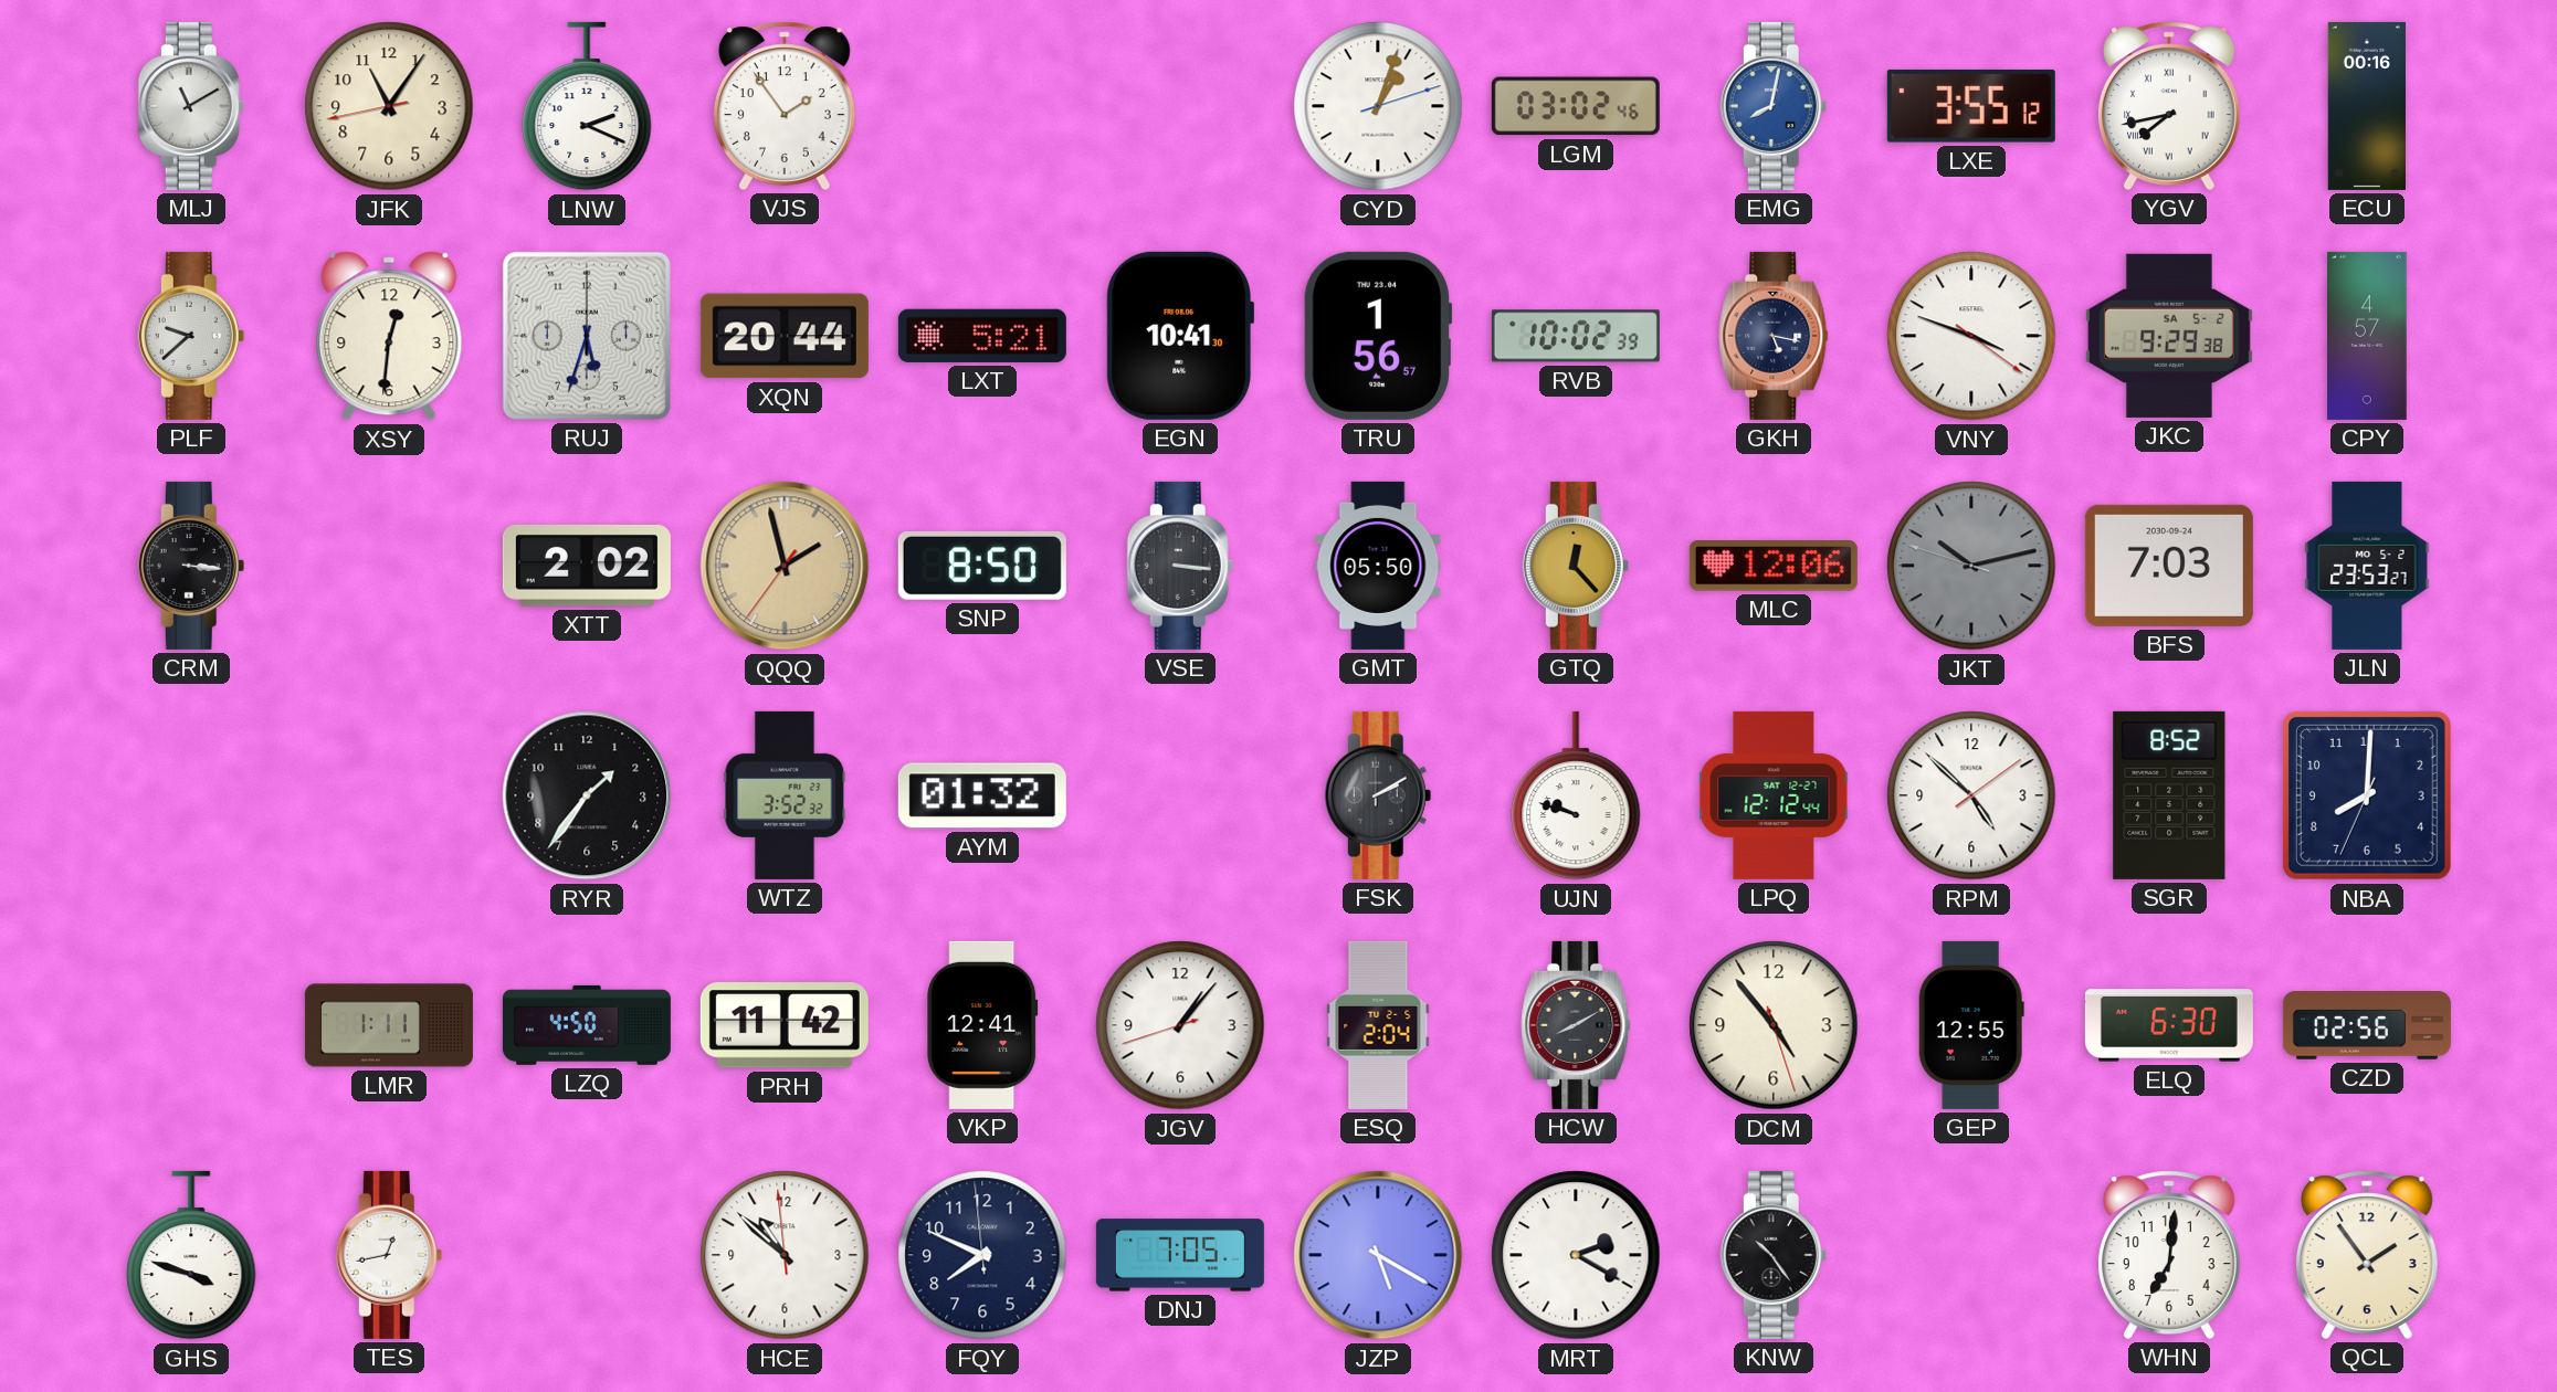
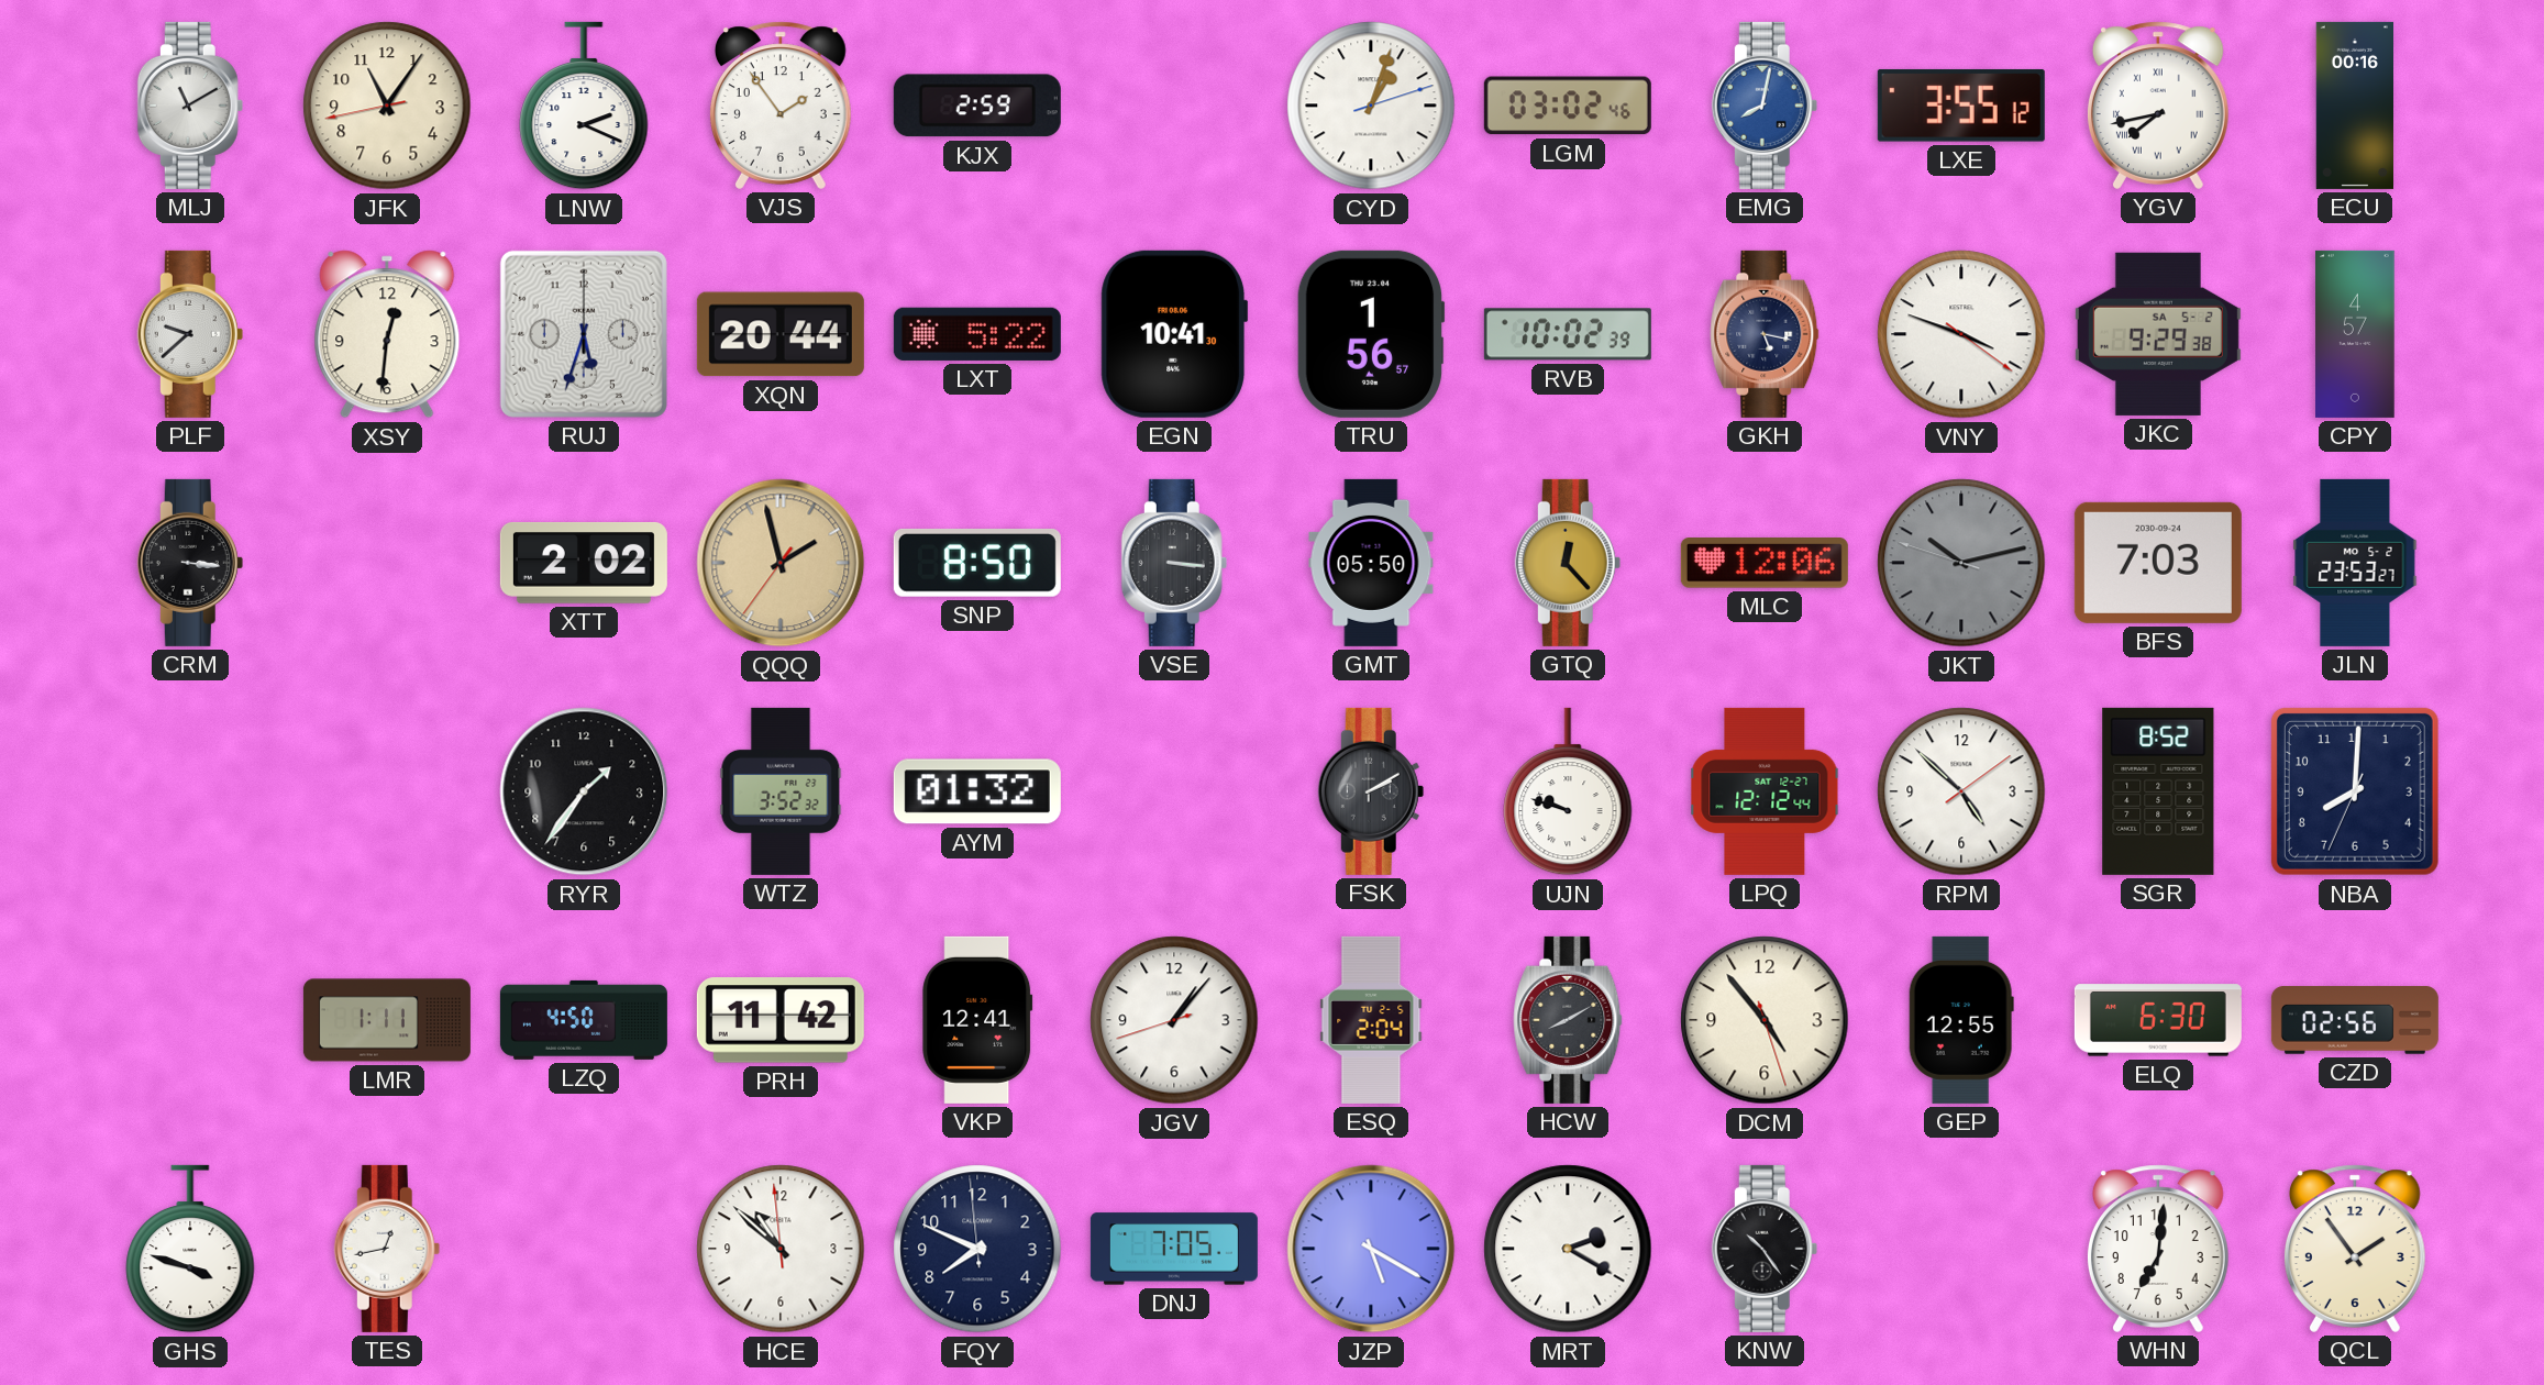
KJX: none -> 2:59
LXT: 5:21 -> 5:22
